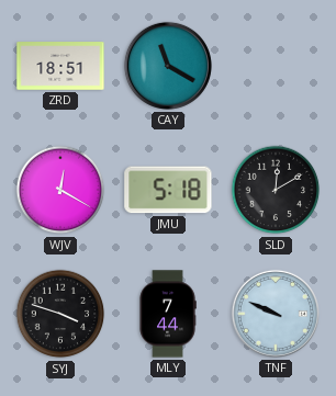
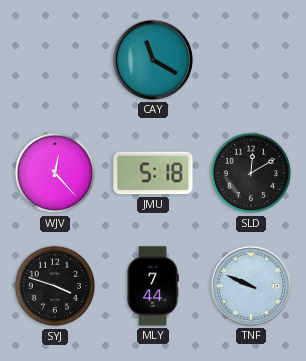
ZRD: 18:51 -> none
WJV: 12:20 -> 12:23
